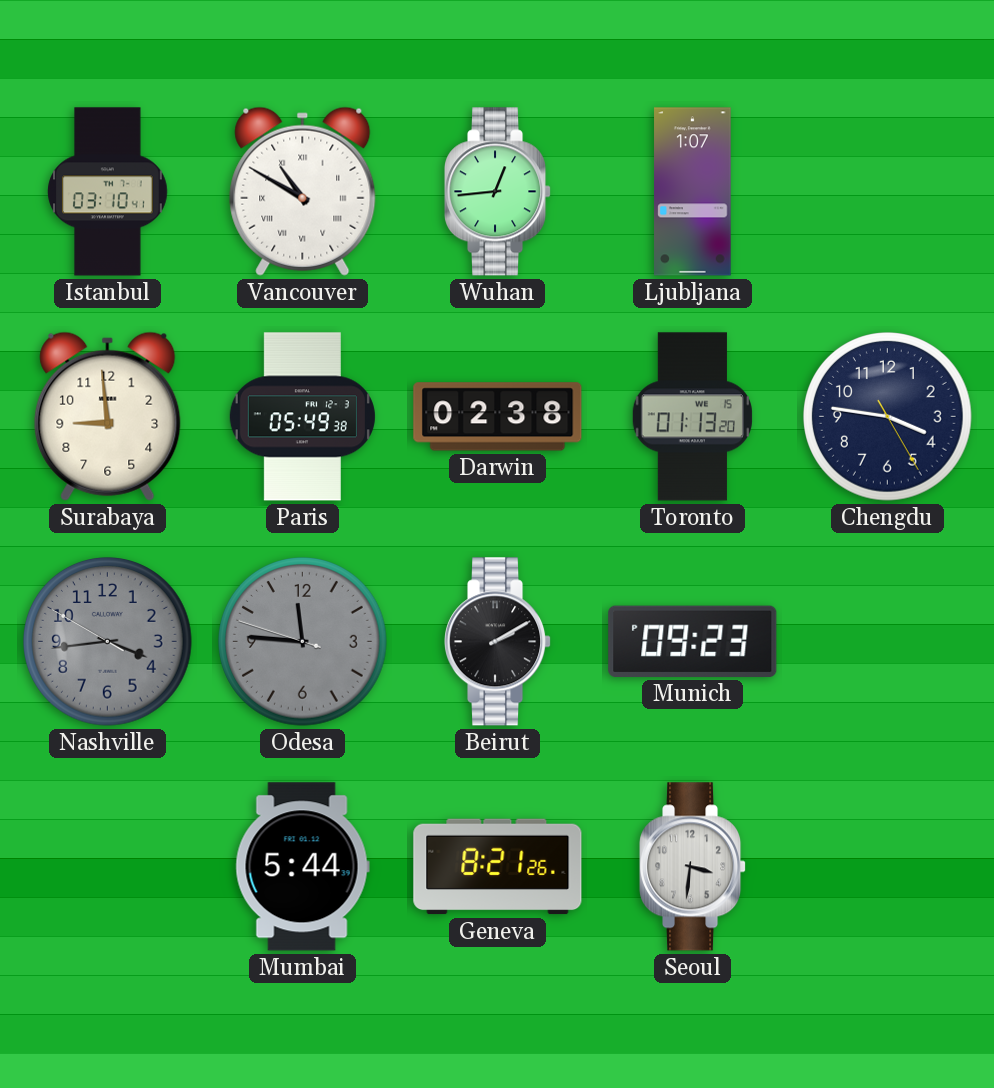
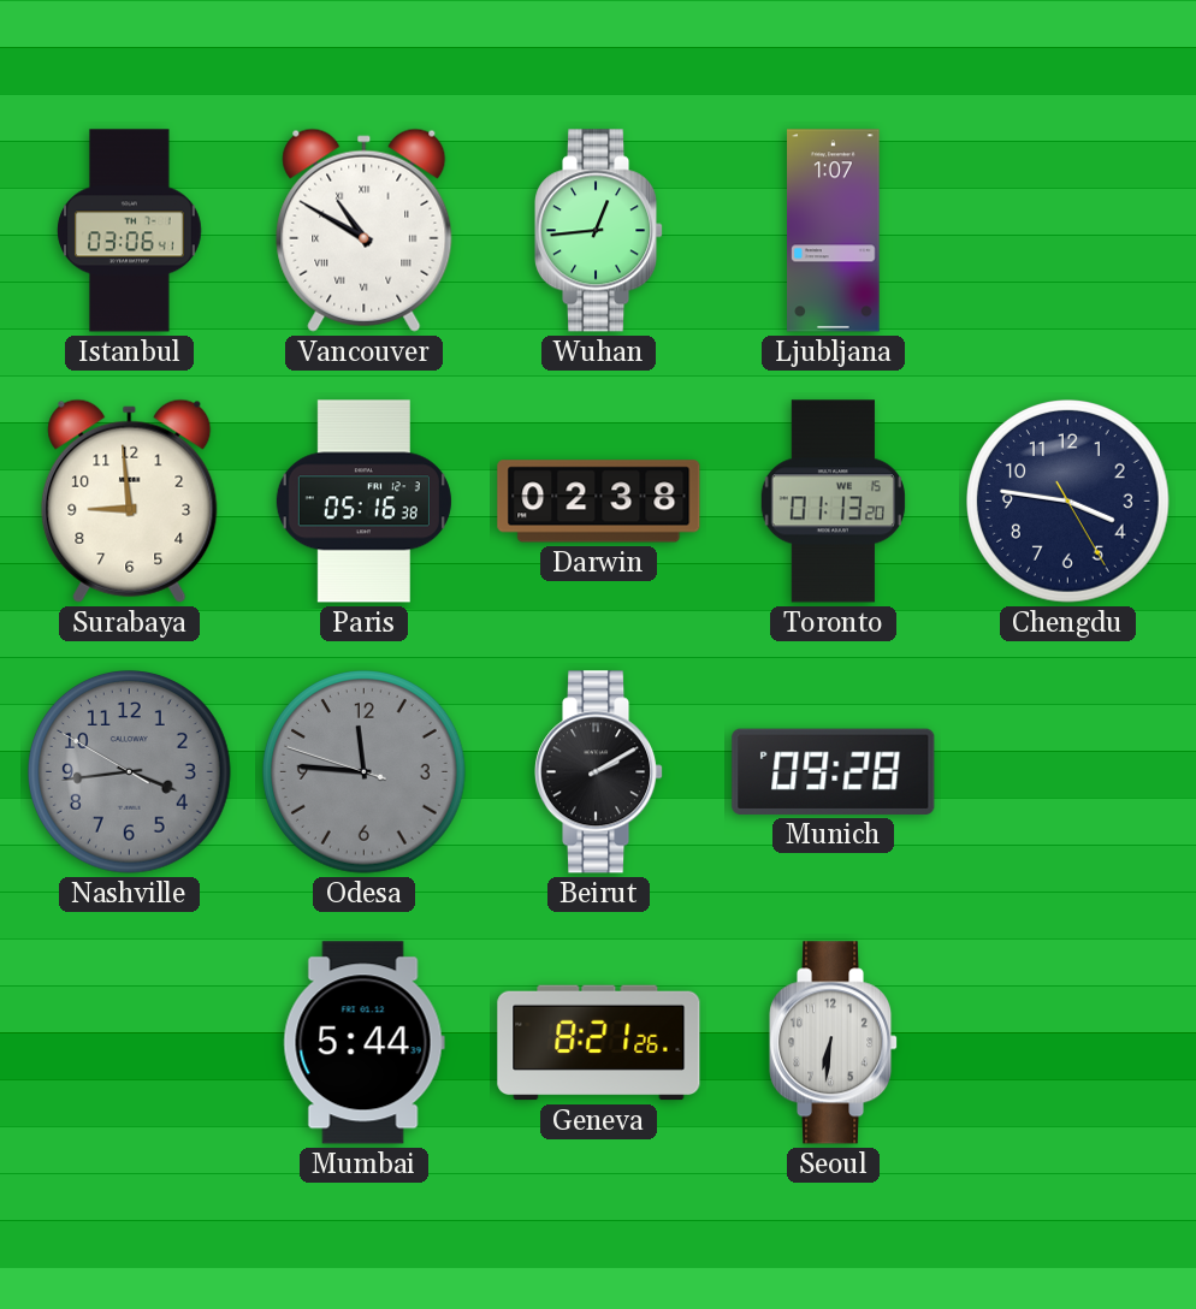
Istanbul: 03:10 -> 03:06
Paris: 05:49 -> 05:16
Munich: 09:23 -> 09:28
Seoul: 3:31 -> 6:31
